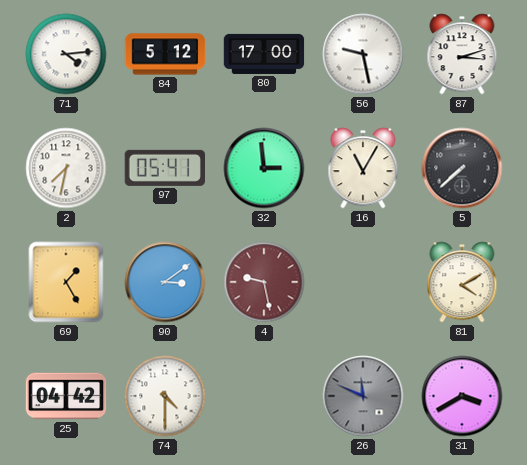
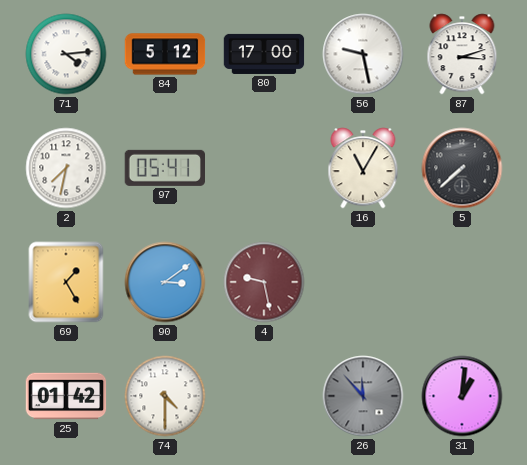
32: 2:59 -> none
81: 4:10 -> none
25: 04:42 -> 01:42
26: 11:49 -> 11:53
31: 3:40 -> 1:01
